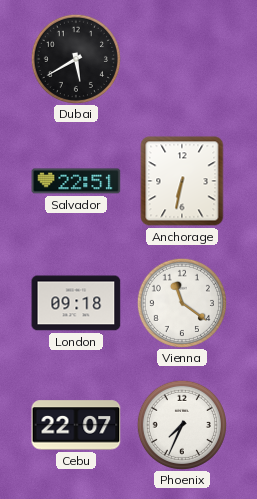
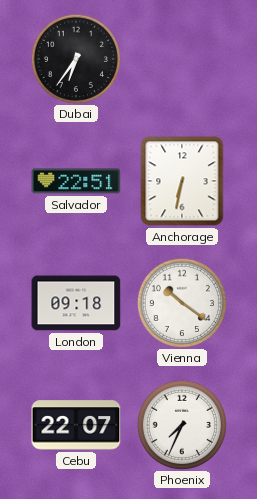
Dubai: 5:40 -> 6:36
Vienna: 11:21 -> 10:21
